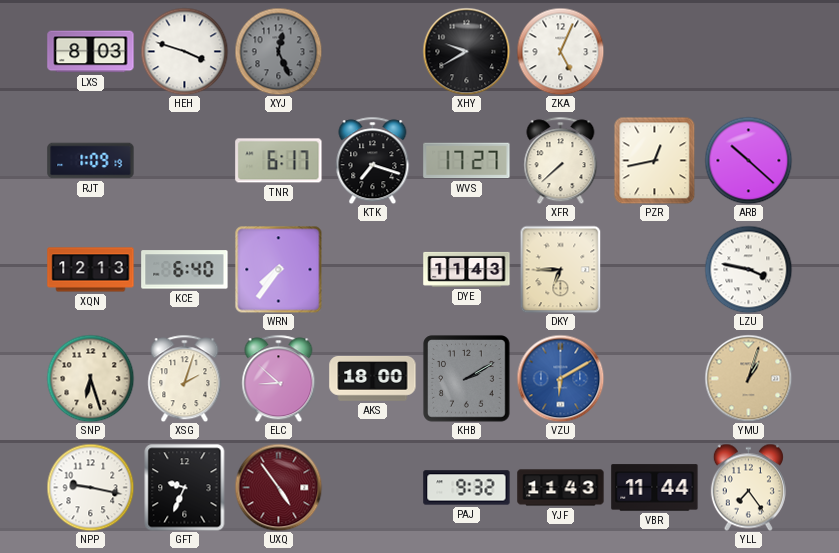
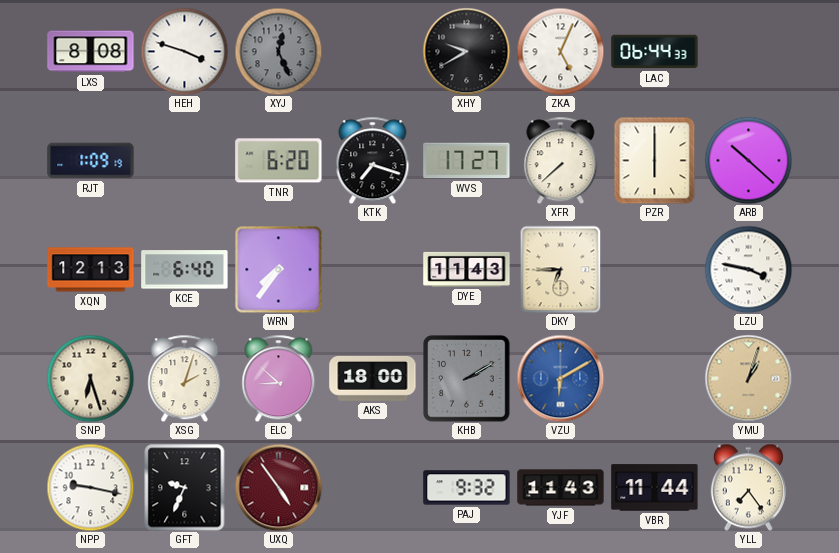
LXS: 8:03 -> 8:08
LAC: none -> 06:44
TNR: 6:17 -> 6:20
PZR: 12:43 -> 6:00
